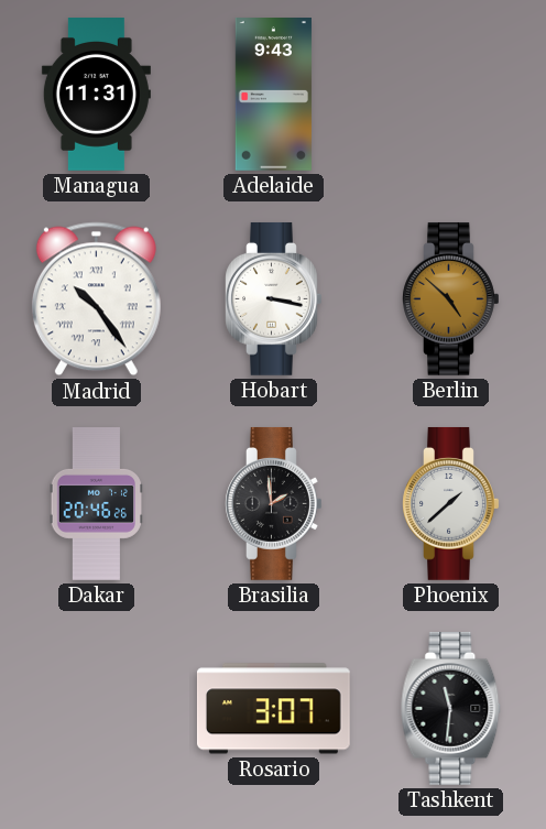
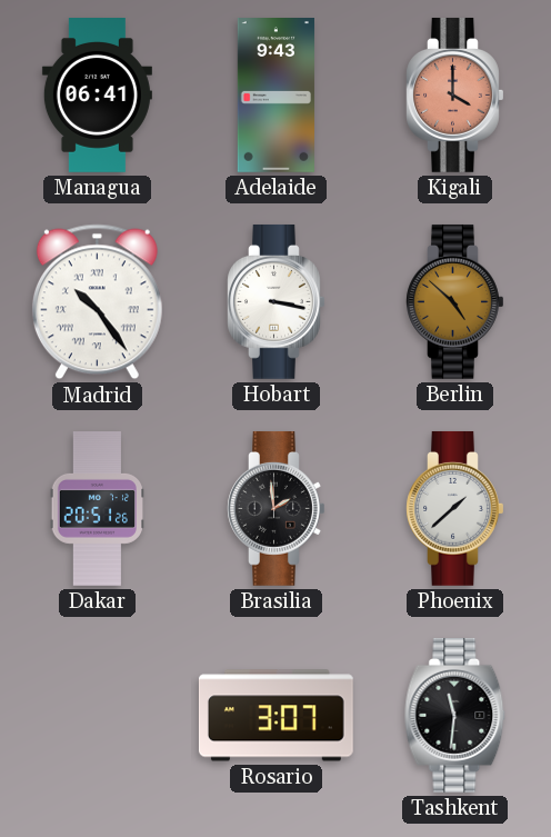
Managua: 11:31 -> 06:41
Kigali: none -> 4:00
Dakar: 20:46 -> 20:51
